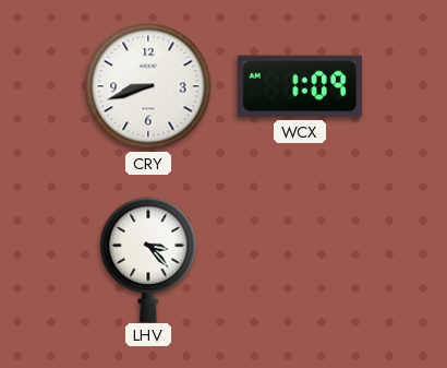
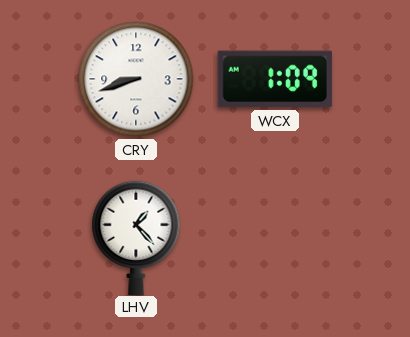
LHV: 3:23 -> 1:23
